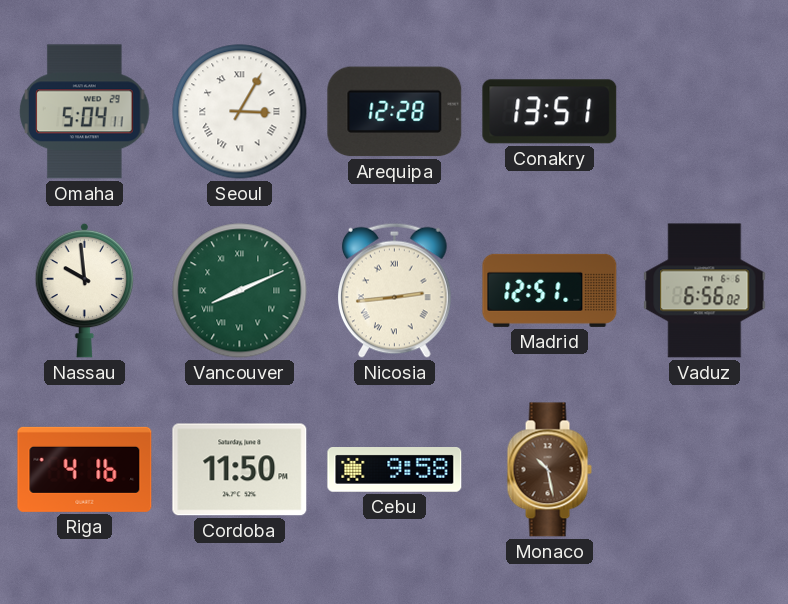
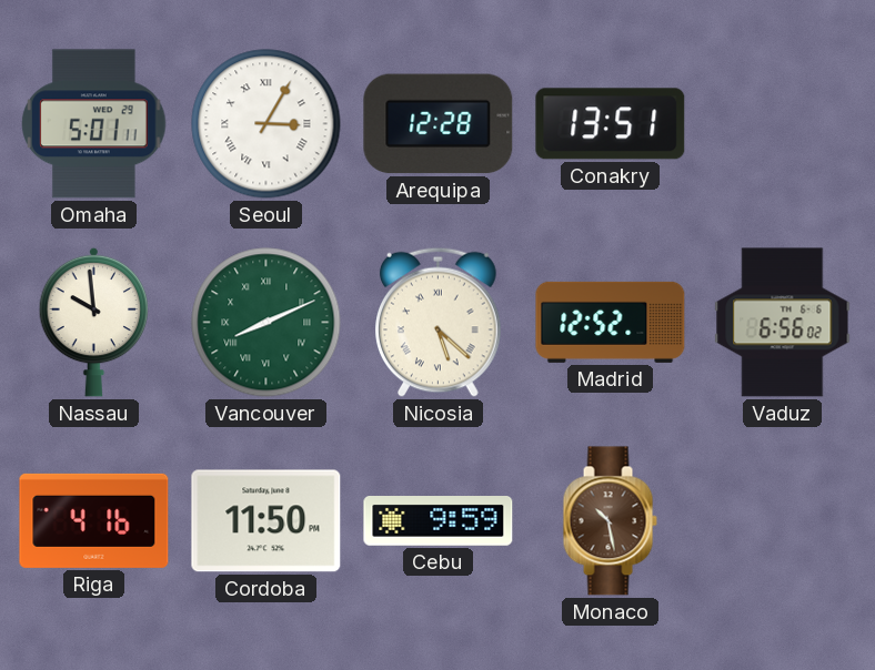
Omaha: 5:04 -> 5:01
Nicosia: 2:44 -> 5:22
Madrid: 12:51 -> 12:52
Cebu: 9:58 -> 9:59
